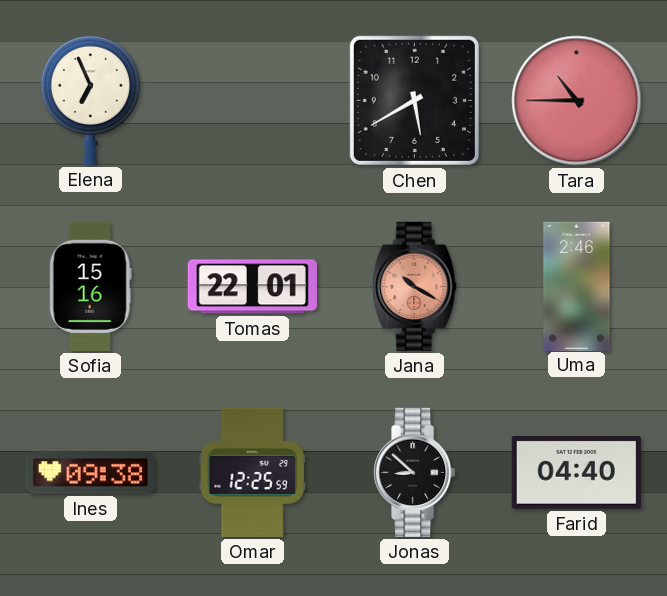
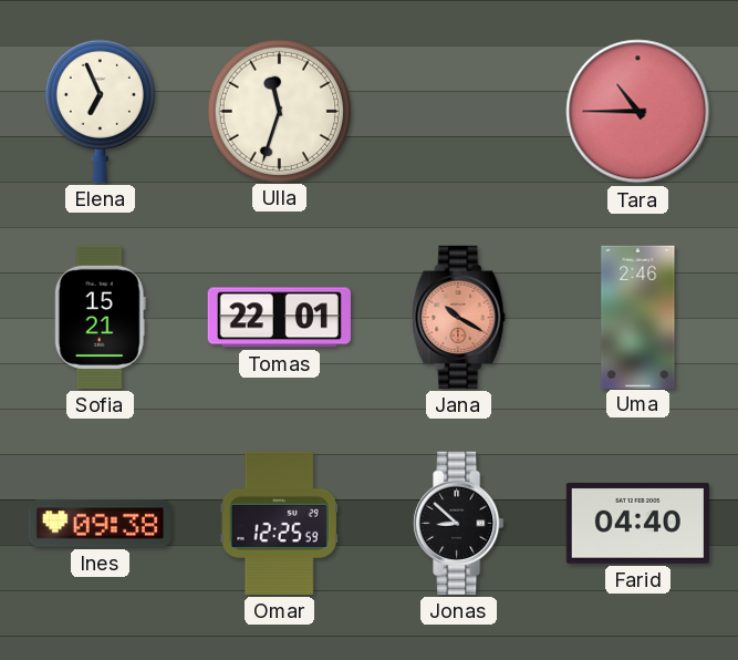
Ulla: none -> 11:33
Chen: 5:40 -> none
Sofia: 15:16 -> 15:21
